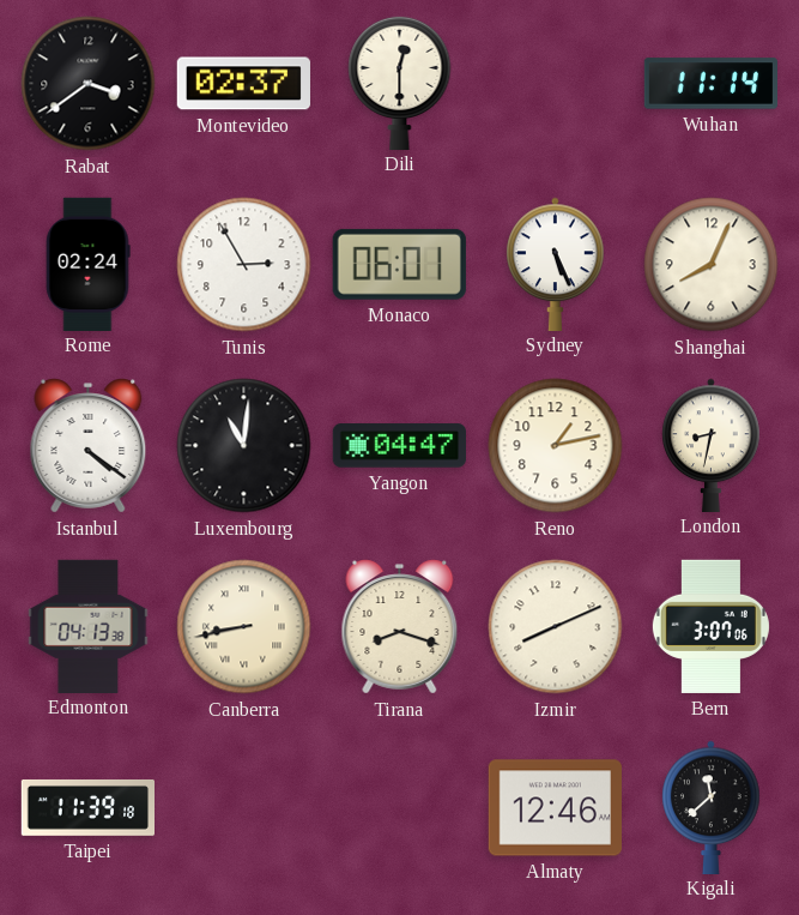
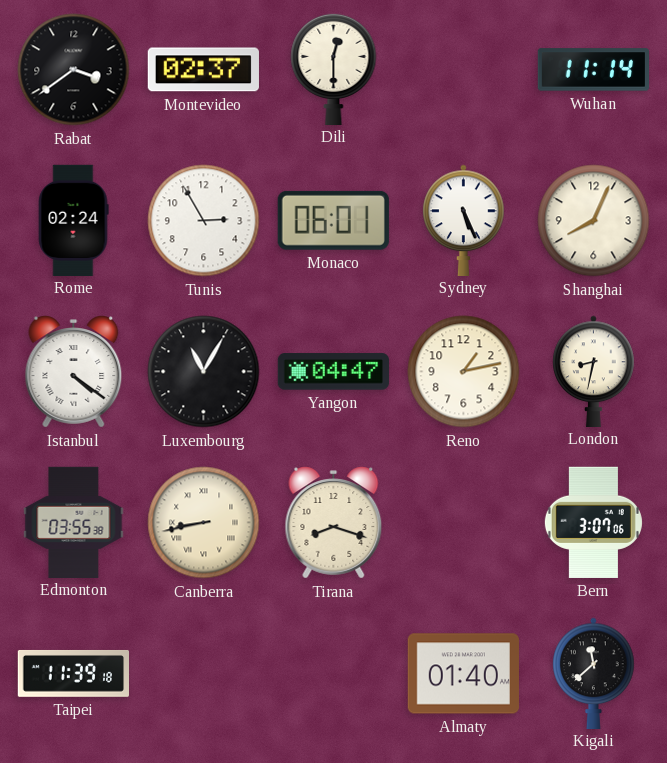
Luxembourg: 11:01 -> 11:05
Edmonton: 04:13 -> 03:55
Izmir: 8:11 -> none
Almaty: 12:46 -> 01:40
